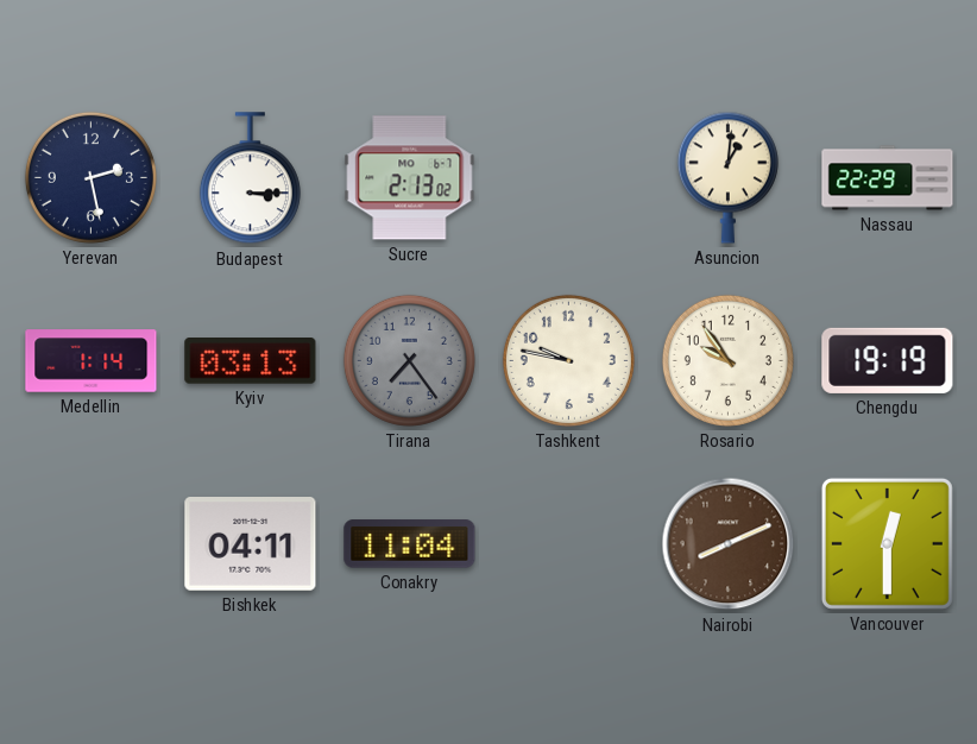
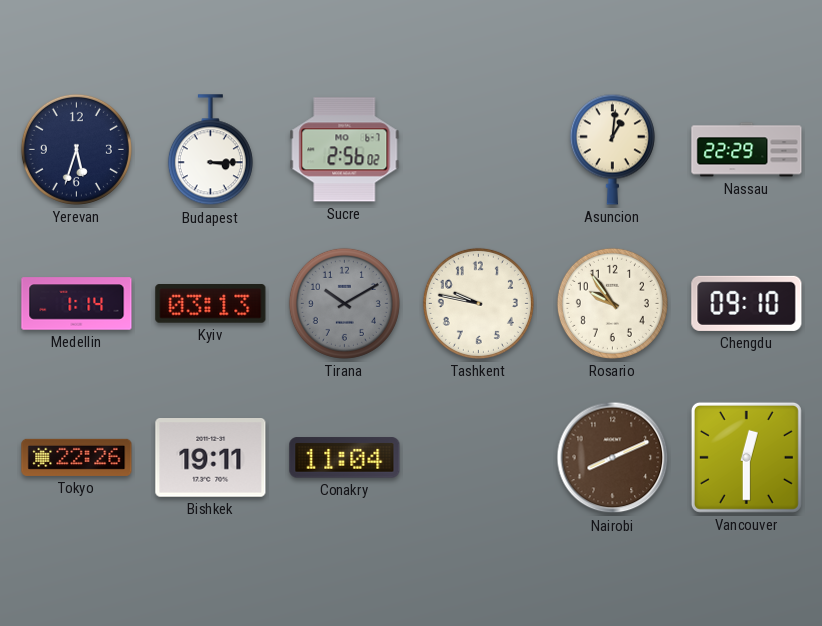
Yerevan: 2:28 -> 5:33
Sucre: 2:13 -> 2:56
Tirana: 7:24 -> 10:10
Chengdu: 19:19 -> 09:10
Tokyo: none -> 22:26
Bishkek: 04:11 -> 19:11
